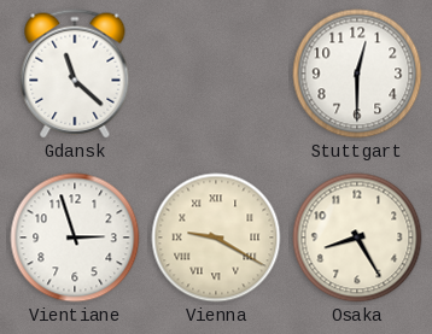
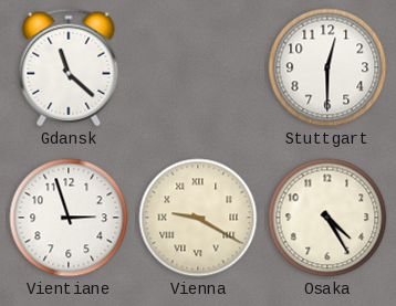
Osaka: 8:25 -> 4:25
